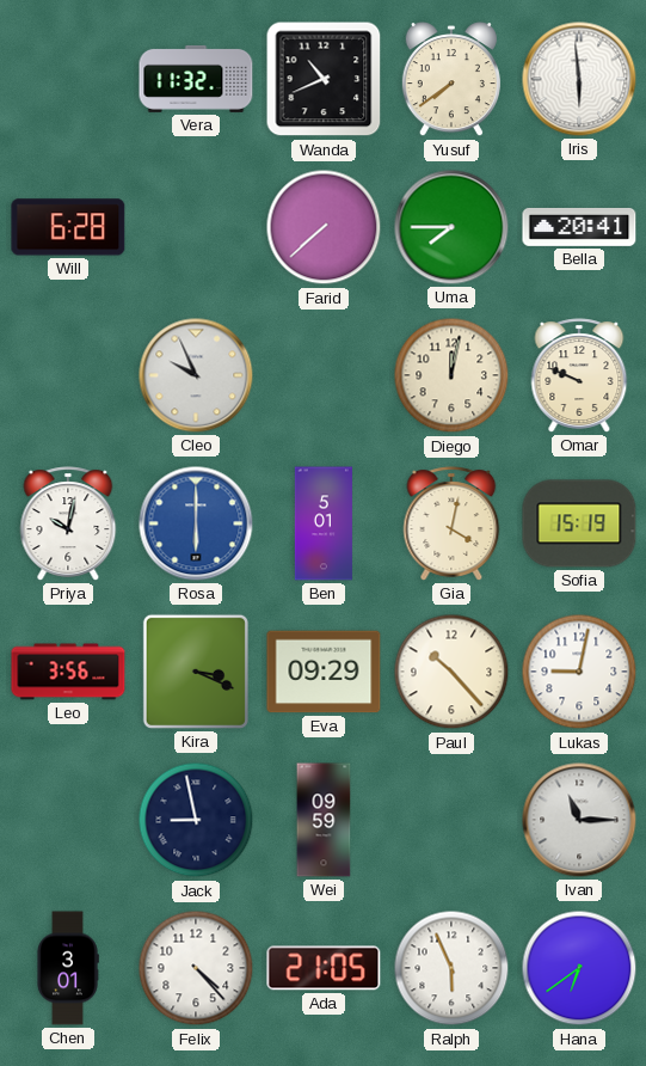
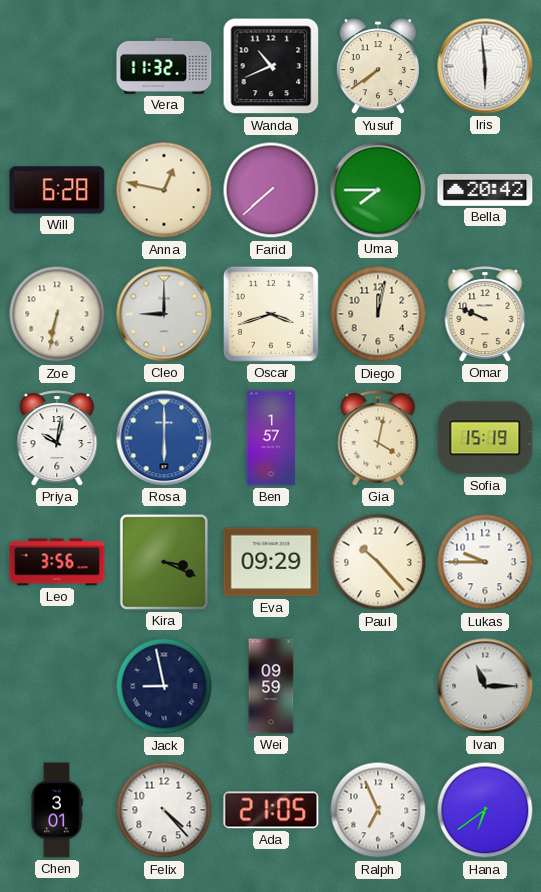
Anna: none -> 12:47
Bella: 20:41 -> 20:42
Zoe: none -> 6:32
Cleo: 9:56 -> 9:00
Oscar: none -> 3:42
Ben: 5:01 -> 1:57
Lukas: 9:02 -> 9:45
Ralph: 5:56 -> 6:56
